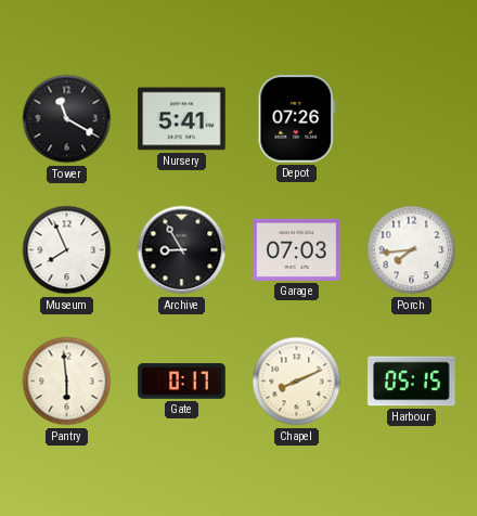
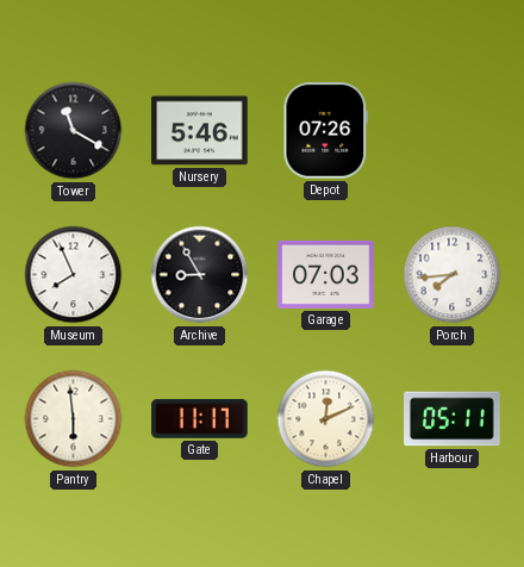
Nursery: 5:41 -> 5:46
Gate: 0:17 -> 11:17
Chapel: 8:11 -> 12:11
Harbour: 05:15 -> 05:11
